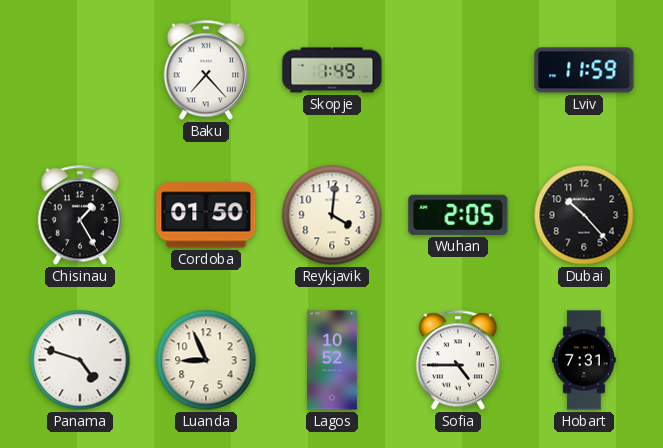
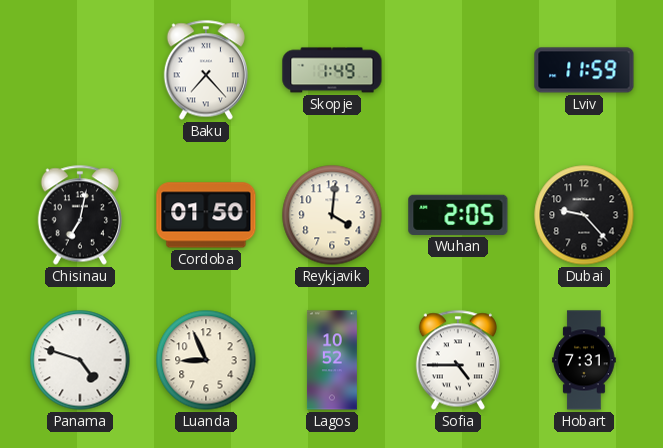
Chisinau: 1:25 -> 7:02
Dubai: 10:23 -> 9:23
